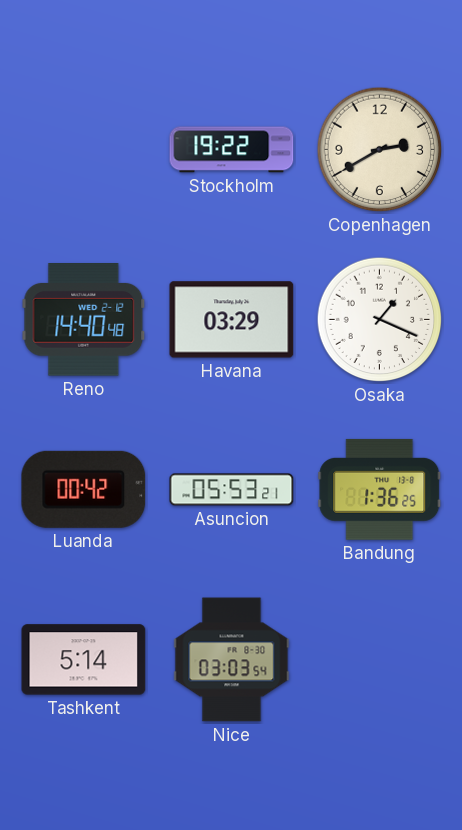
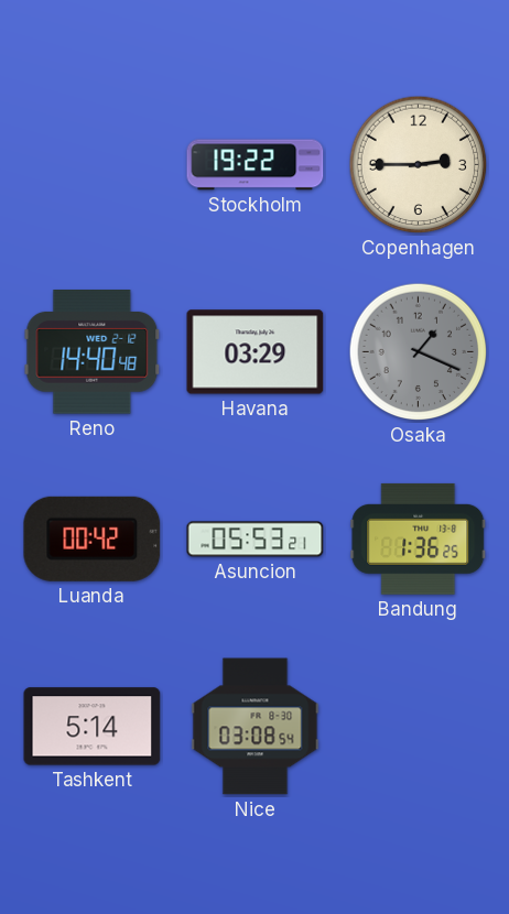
Copenhagen: 2:40 -> 2:45
Osaka dial: white -> grey
Nice: 03:03 -> 03:08
